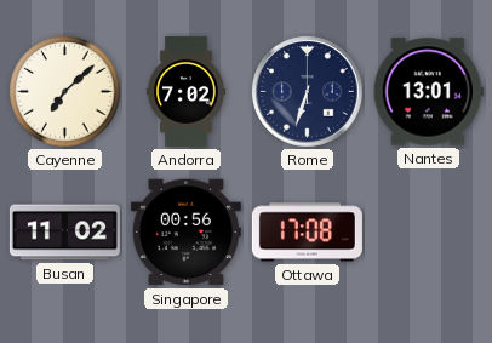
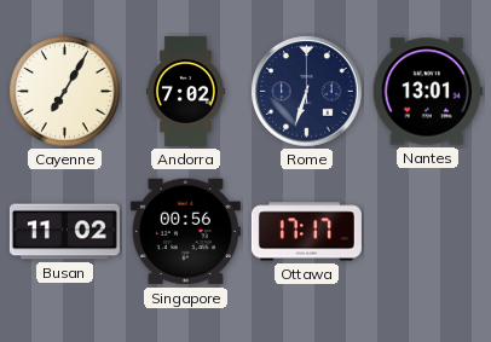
Cayenne: 7:08 -> 7:05
Ottawa: 17:08 -> 17:17
